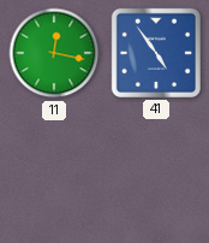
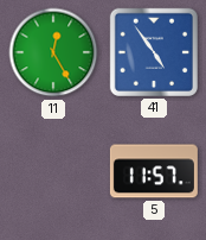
11: 12:17 -> 12:25
5: none -> 11:57
